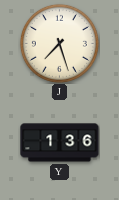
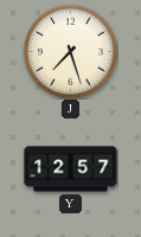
Y: 1:36 -> 12:57
